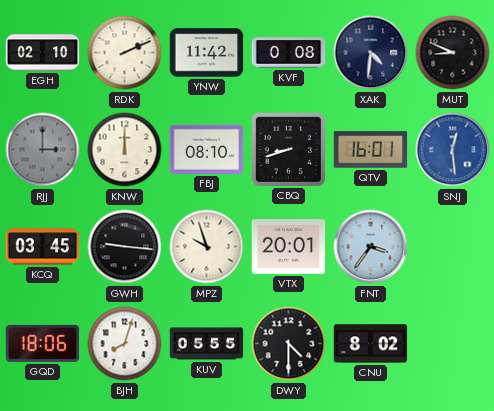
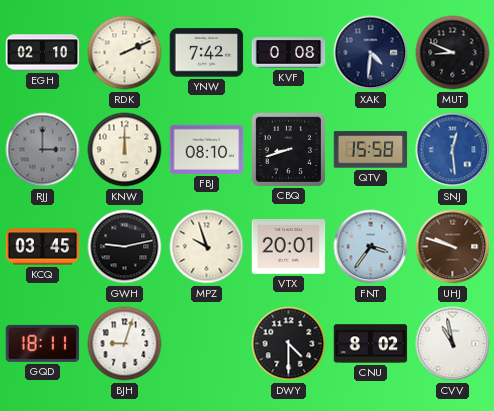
YNW: 11:42 -> 7:42
QTV: 16:01 -> 15:58
GWH: 9:16 -> 9:13
UHJ: none -> 9:48
GQD: 18:06 -> 18:11
BJH: 8:03 -> 9:03
KUV: 05:55 -> none
CVV: none -> 10:58
